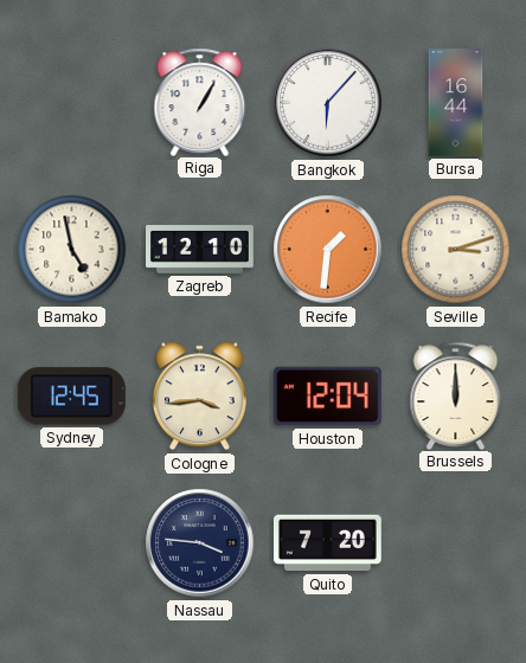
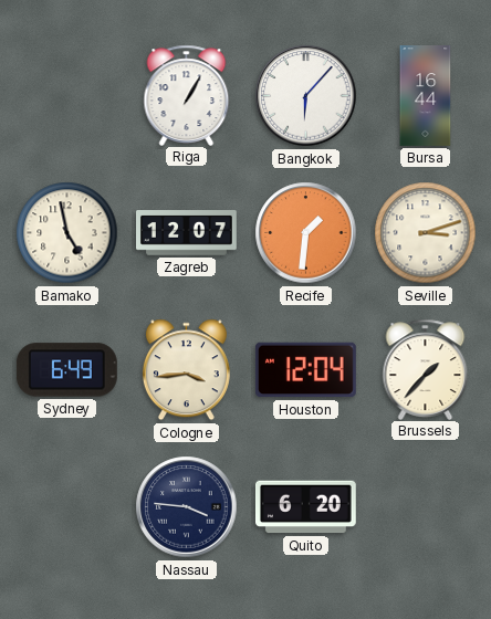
Zagreb: 12:10 -> 12:07
Sydney: 12:45 -> 6:49
Brussels: 12:00 -> 1:37
Quito: 7:20 -> 6:20
